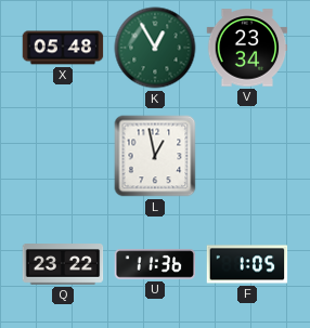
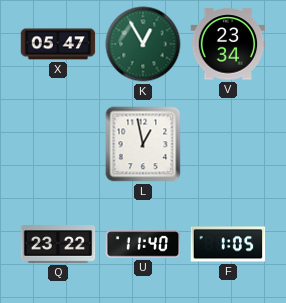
X: 05:48 -> 05:47
U: 11:36 -> 11:40
